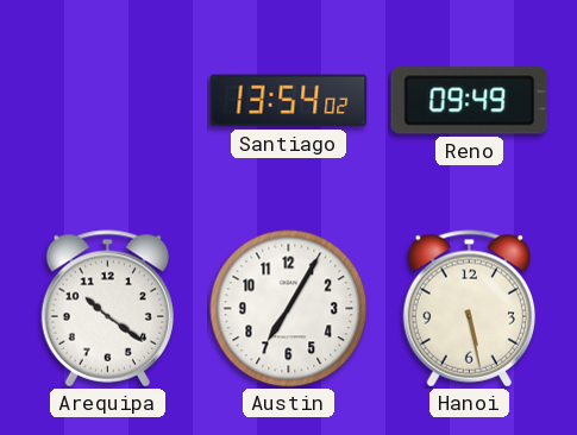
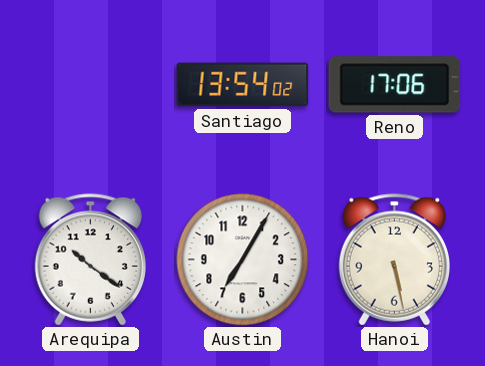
Reno: 09:49 -> 17:06
